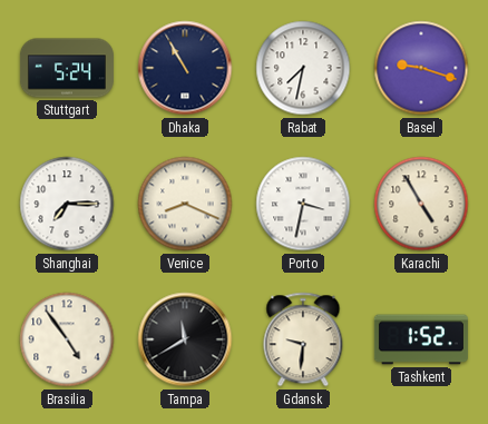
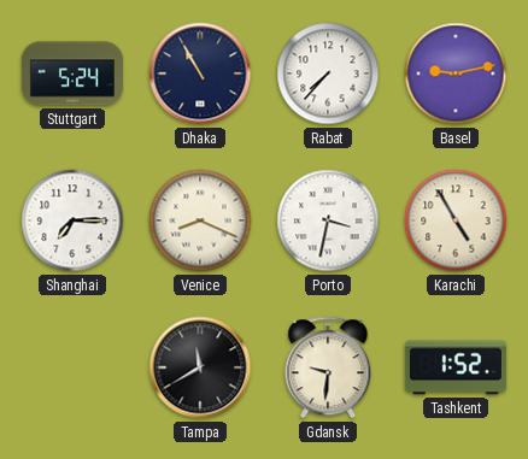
Rabat: 7:32 -> 7:37
Basel: 9:18 -> 9:13
Brasilia: 4:54 -> none
